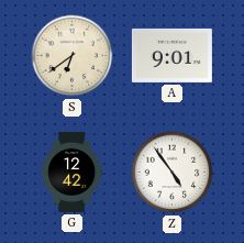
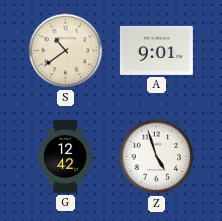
S: 6:39 -> 10:39
Z: 4:54 -> 4:57
